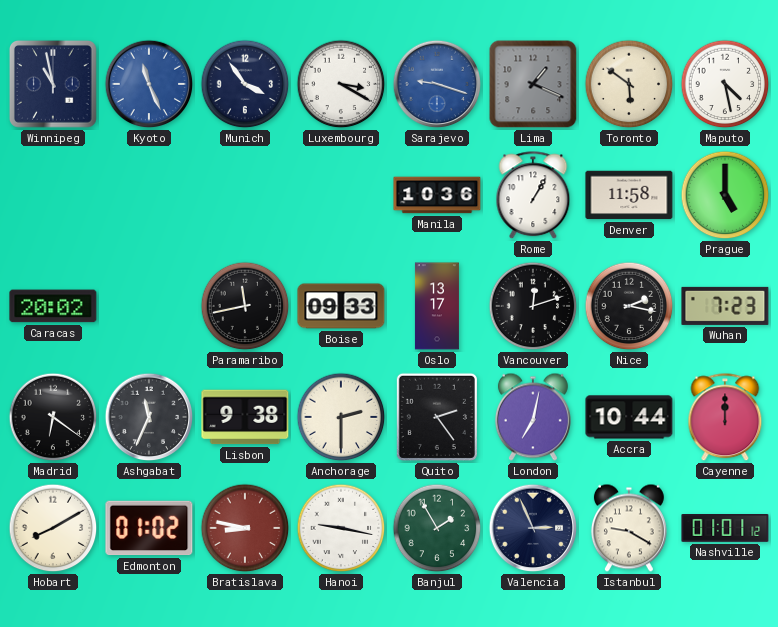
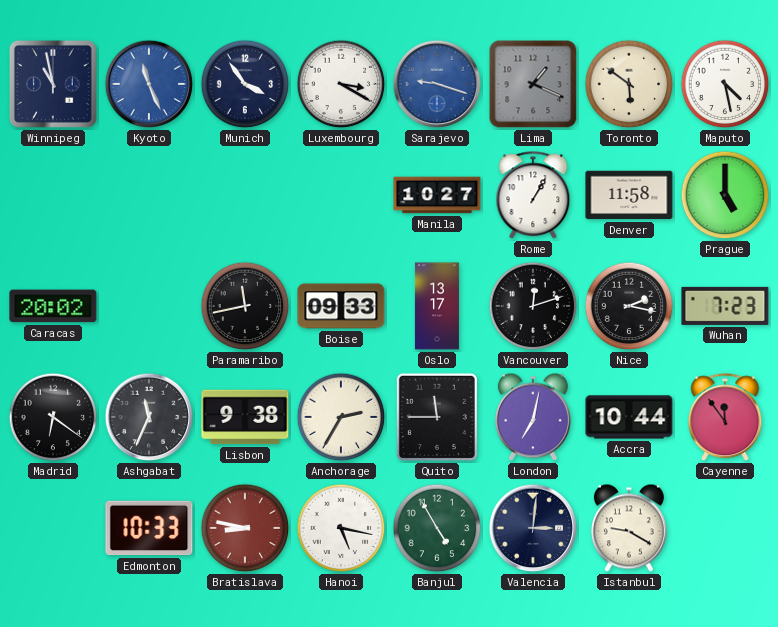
Manila: 10:36 -> 10:27
Anchorage: 2:30 -> 2:35
Quito: 2:24 -> 11:45
Cayenne: 12:00 -> 11:54
Hobart: 8:10 -> none
Edmonton: 01:02 -> 10:33
Hanoi: 9:17 -> 5:17
Banjul: 1:55 -> 4:55
Valencia: 2:56 -> 3:01
Nashville: 01:01 -> none
